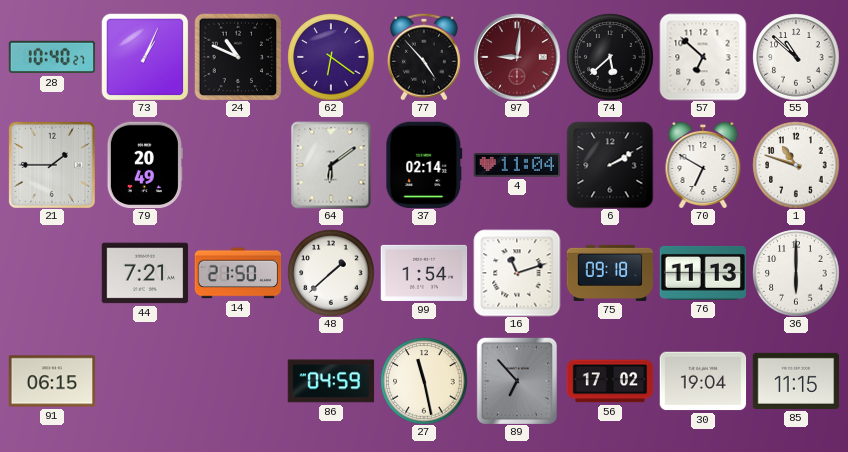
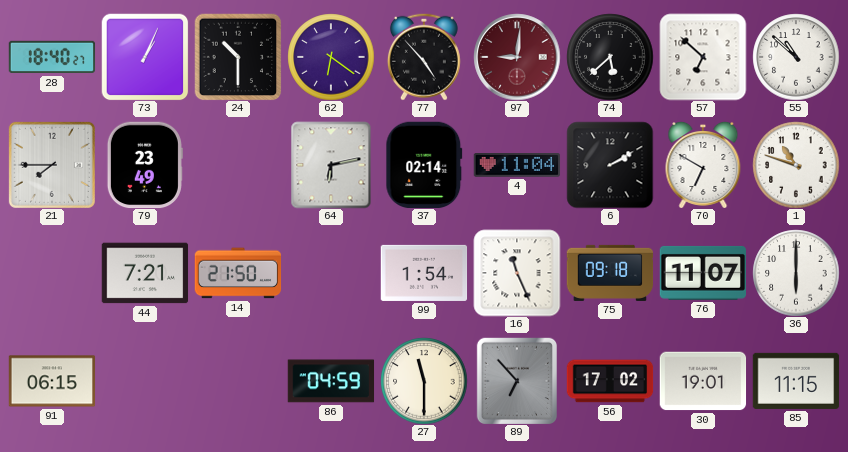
28: 10:40 -> 18:40
24: 10:49 -> 10:30
21: 1:45 -> 7:45
79: 20:49 -> 23:49
64: 6:09 -> 6:13
48: 1:38 -> none
16: 11:12 -> 11:26
76: 11:13 -> 11:07
27: 11:28 -> 11:30
30: 19:04 -> 19:01
